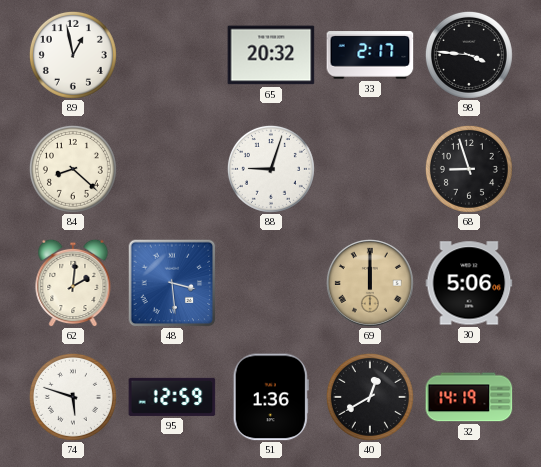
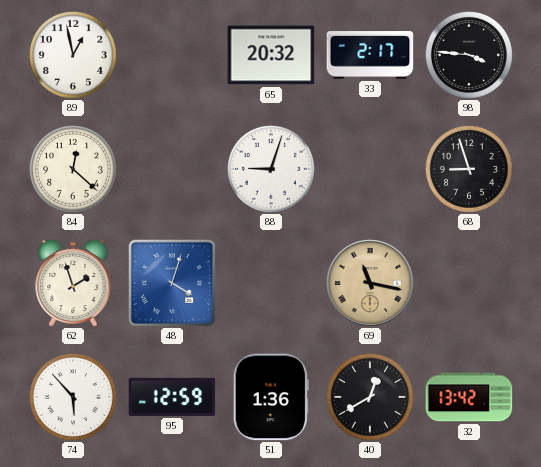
84: 8:22 -> 12:22
62: 2:01 -> 1:57
48: 3:29 -> 4:03
69: 12:00 -> 11:17
30: 5:06 -> none
74: 5:48 -> 5:53
32: 14:19 -> 13:42
